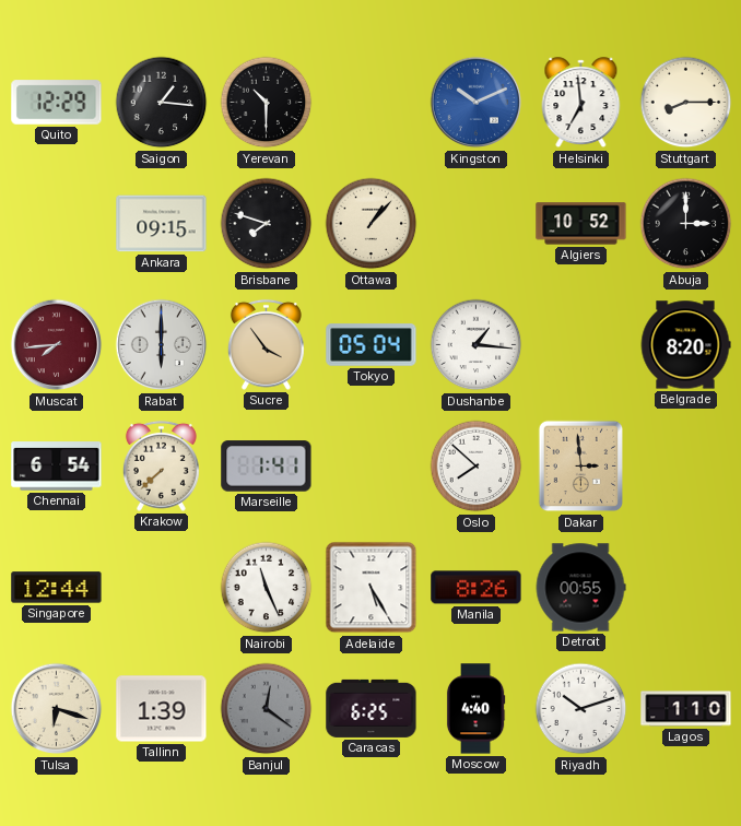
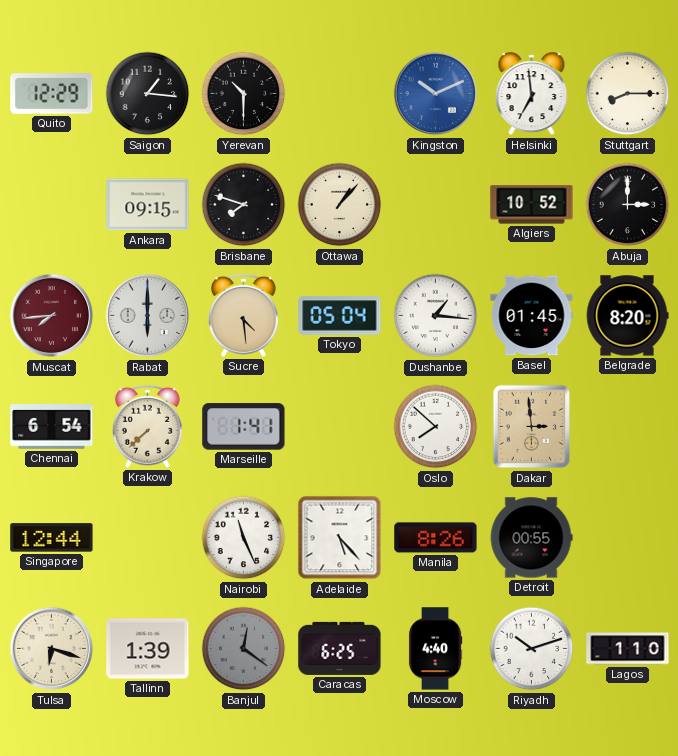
Sucre: 3:54 -> 4:29
Basel: none -> 01:45
Adelaide: 5:25 -> 5:23
